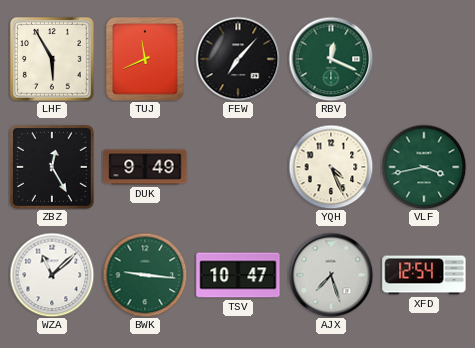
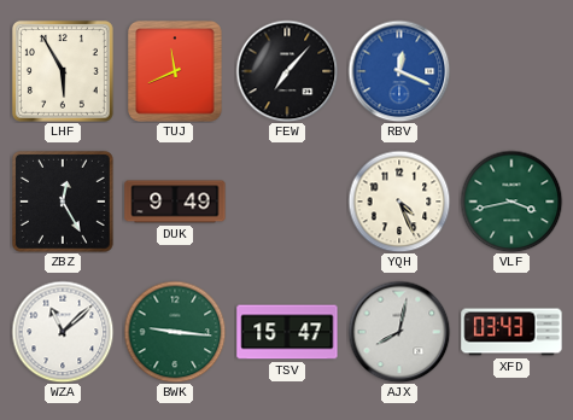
RBV dial: green -> blue
TSV: 10:47 -> 15:47
AJX: 7:27 -> 8:02
XFD: 12:54 -> 03:43
